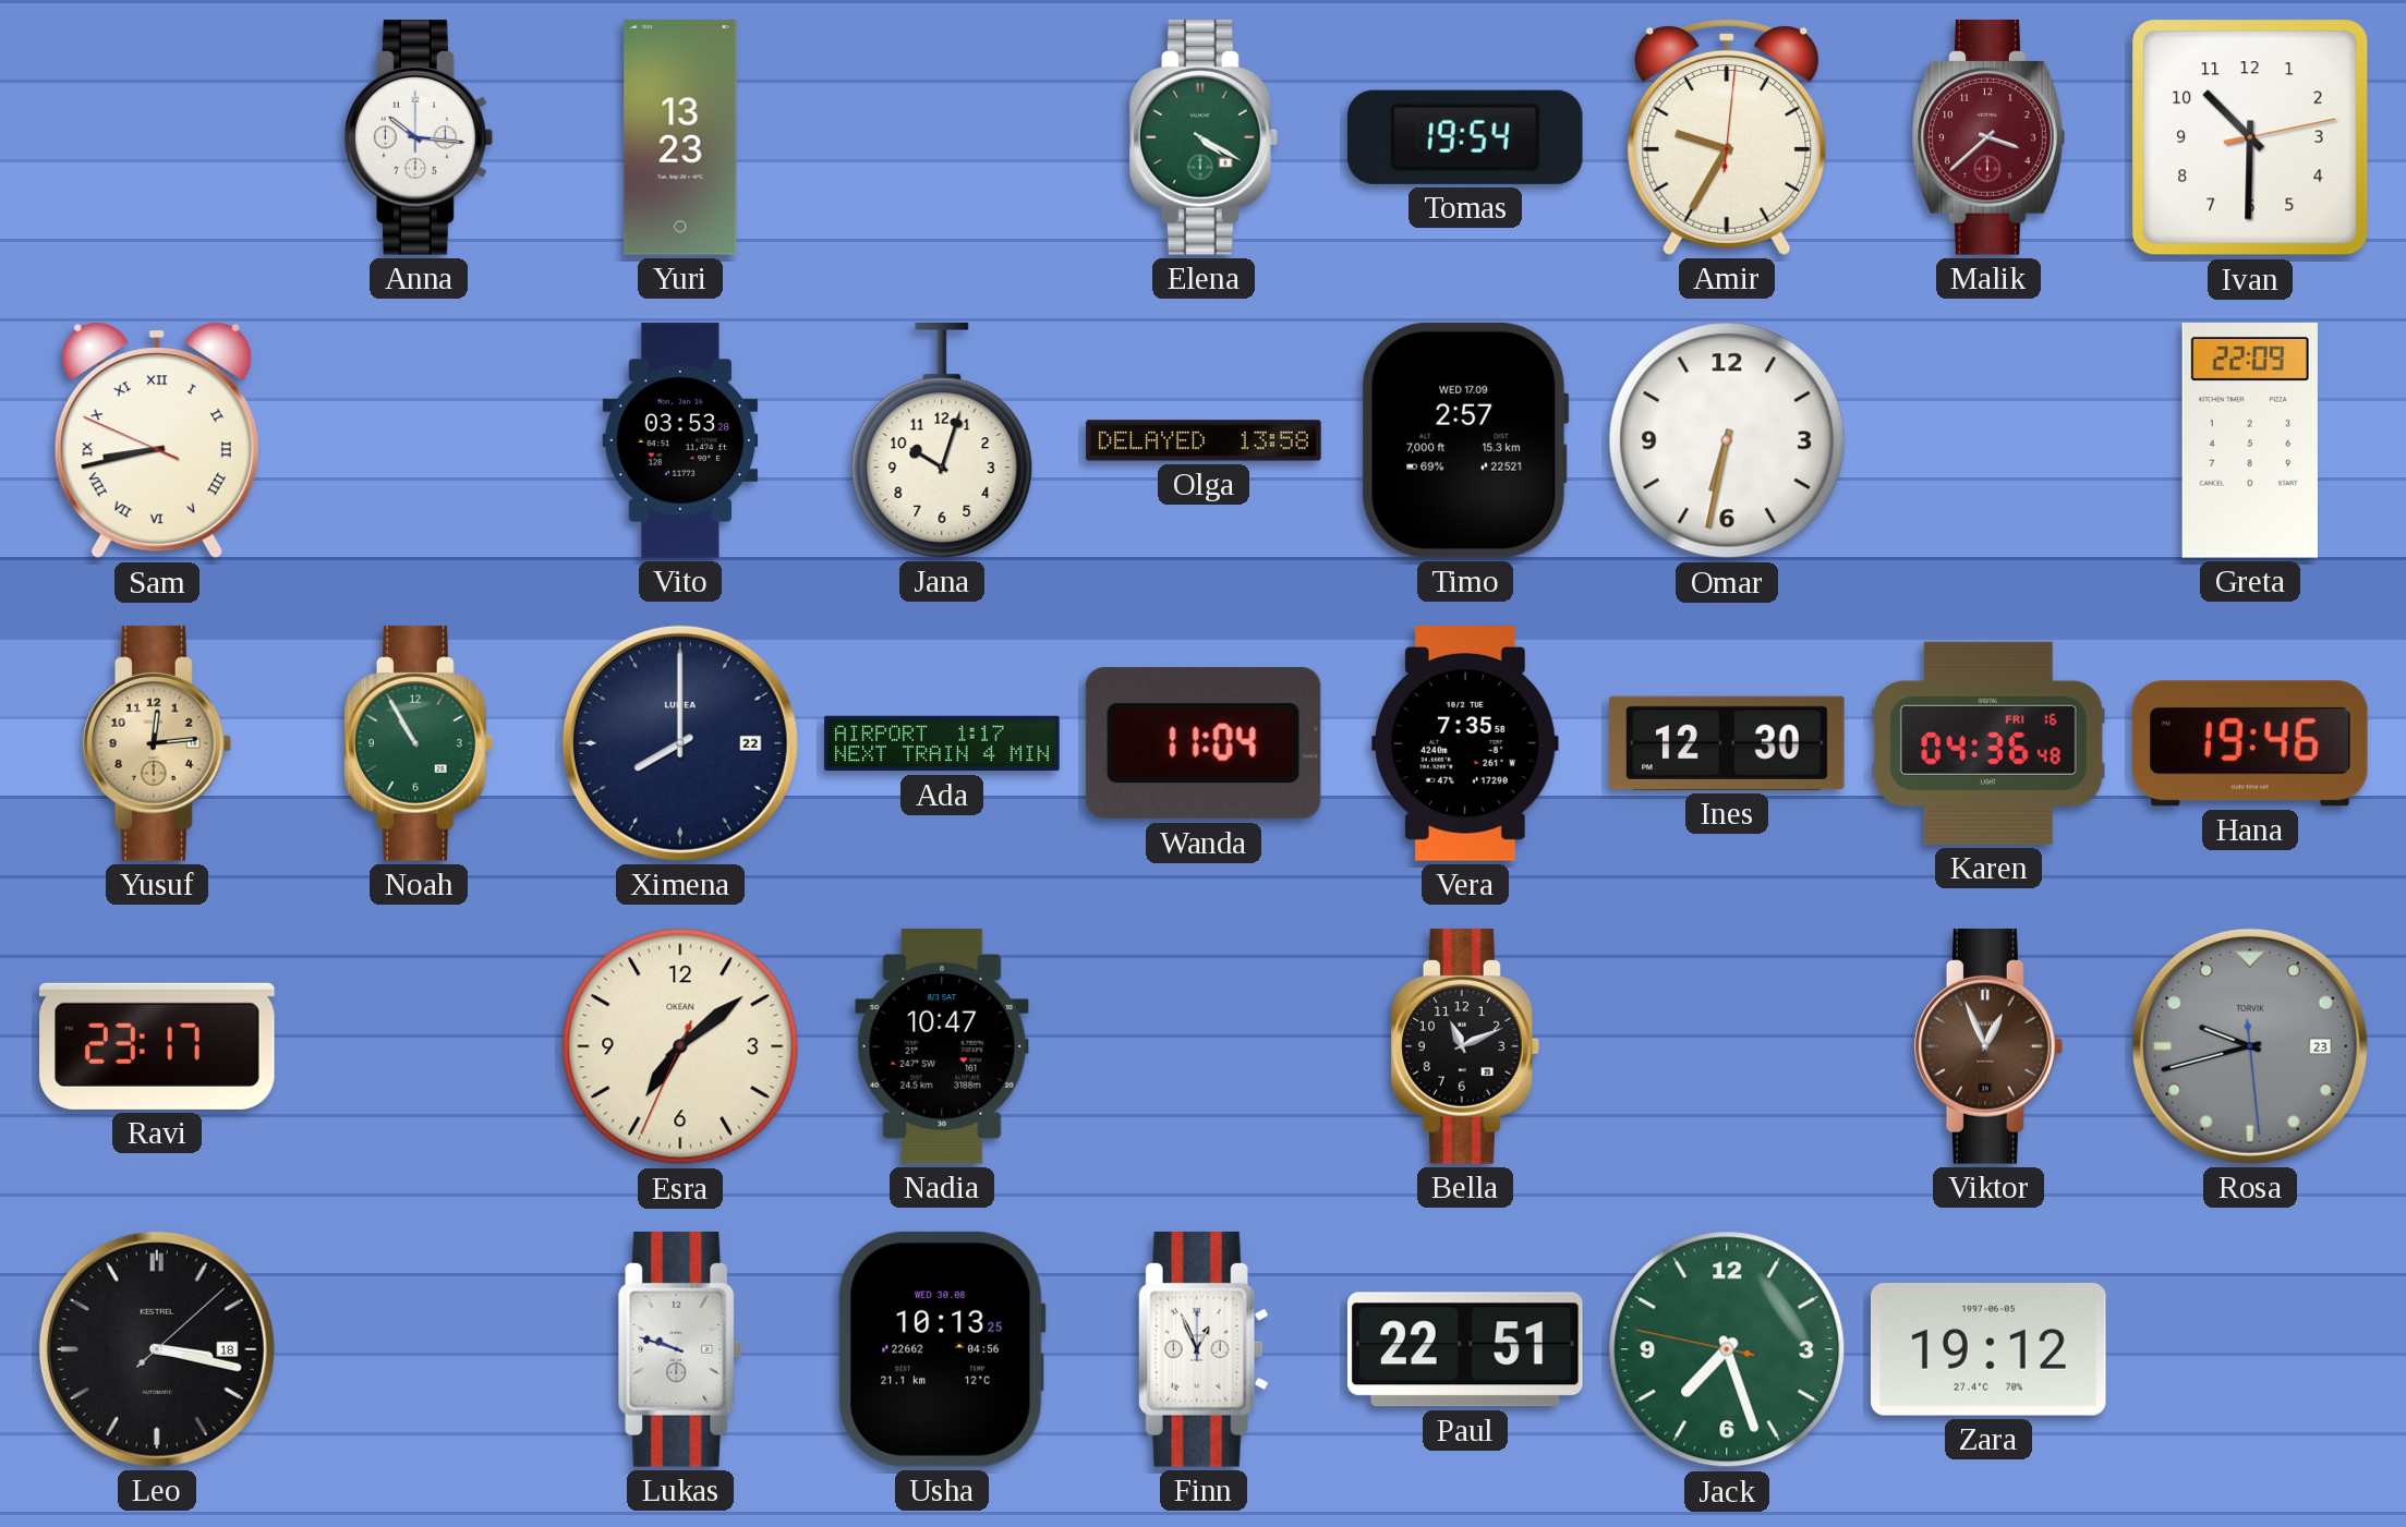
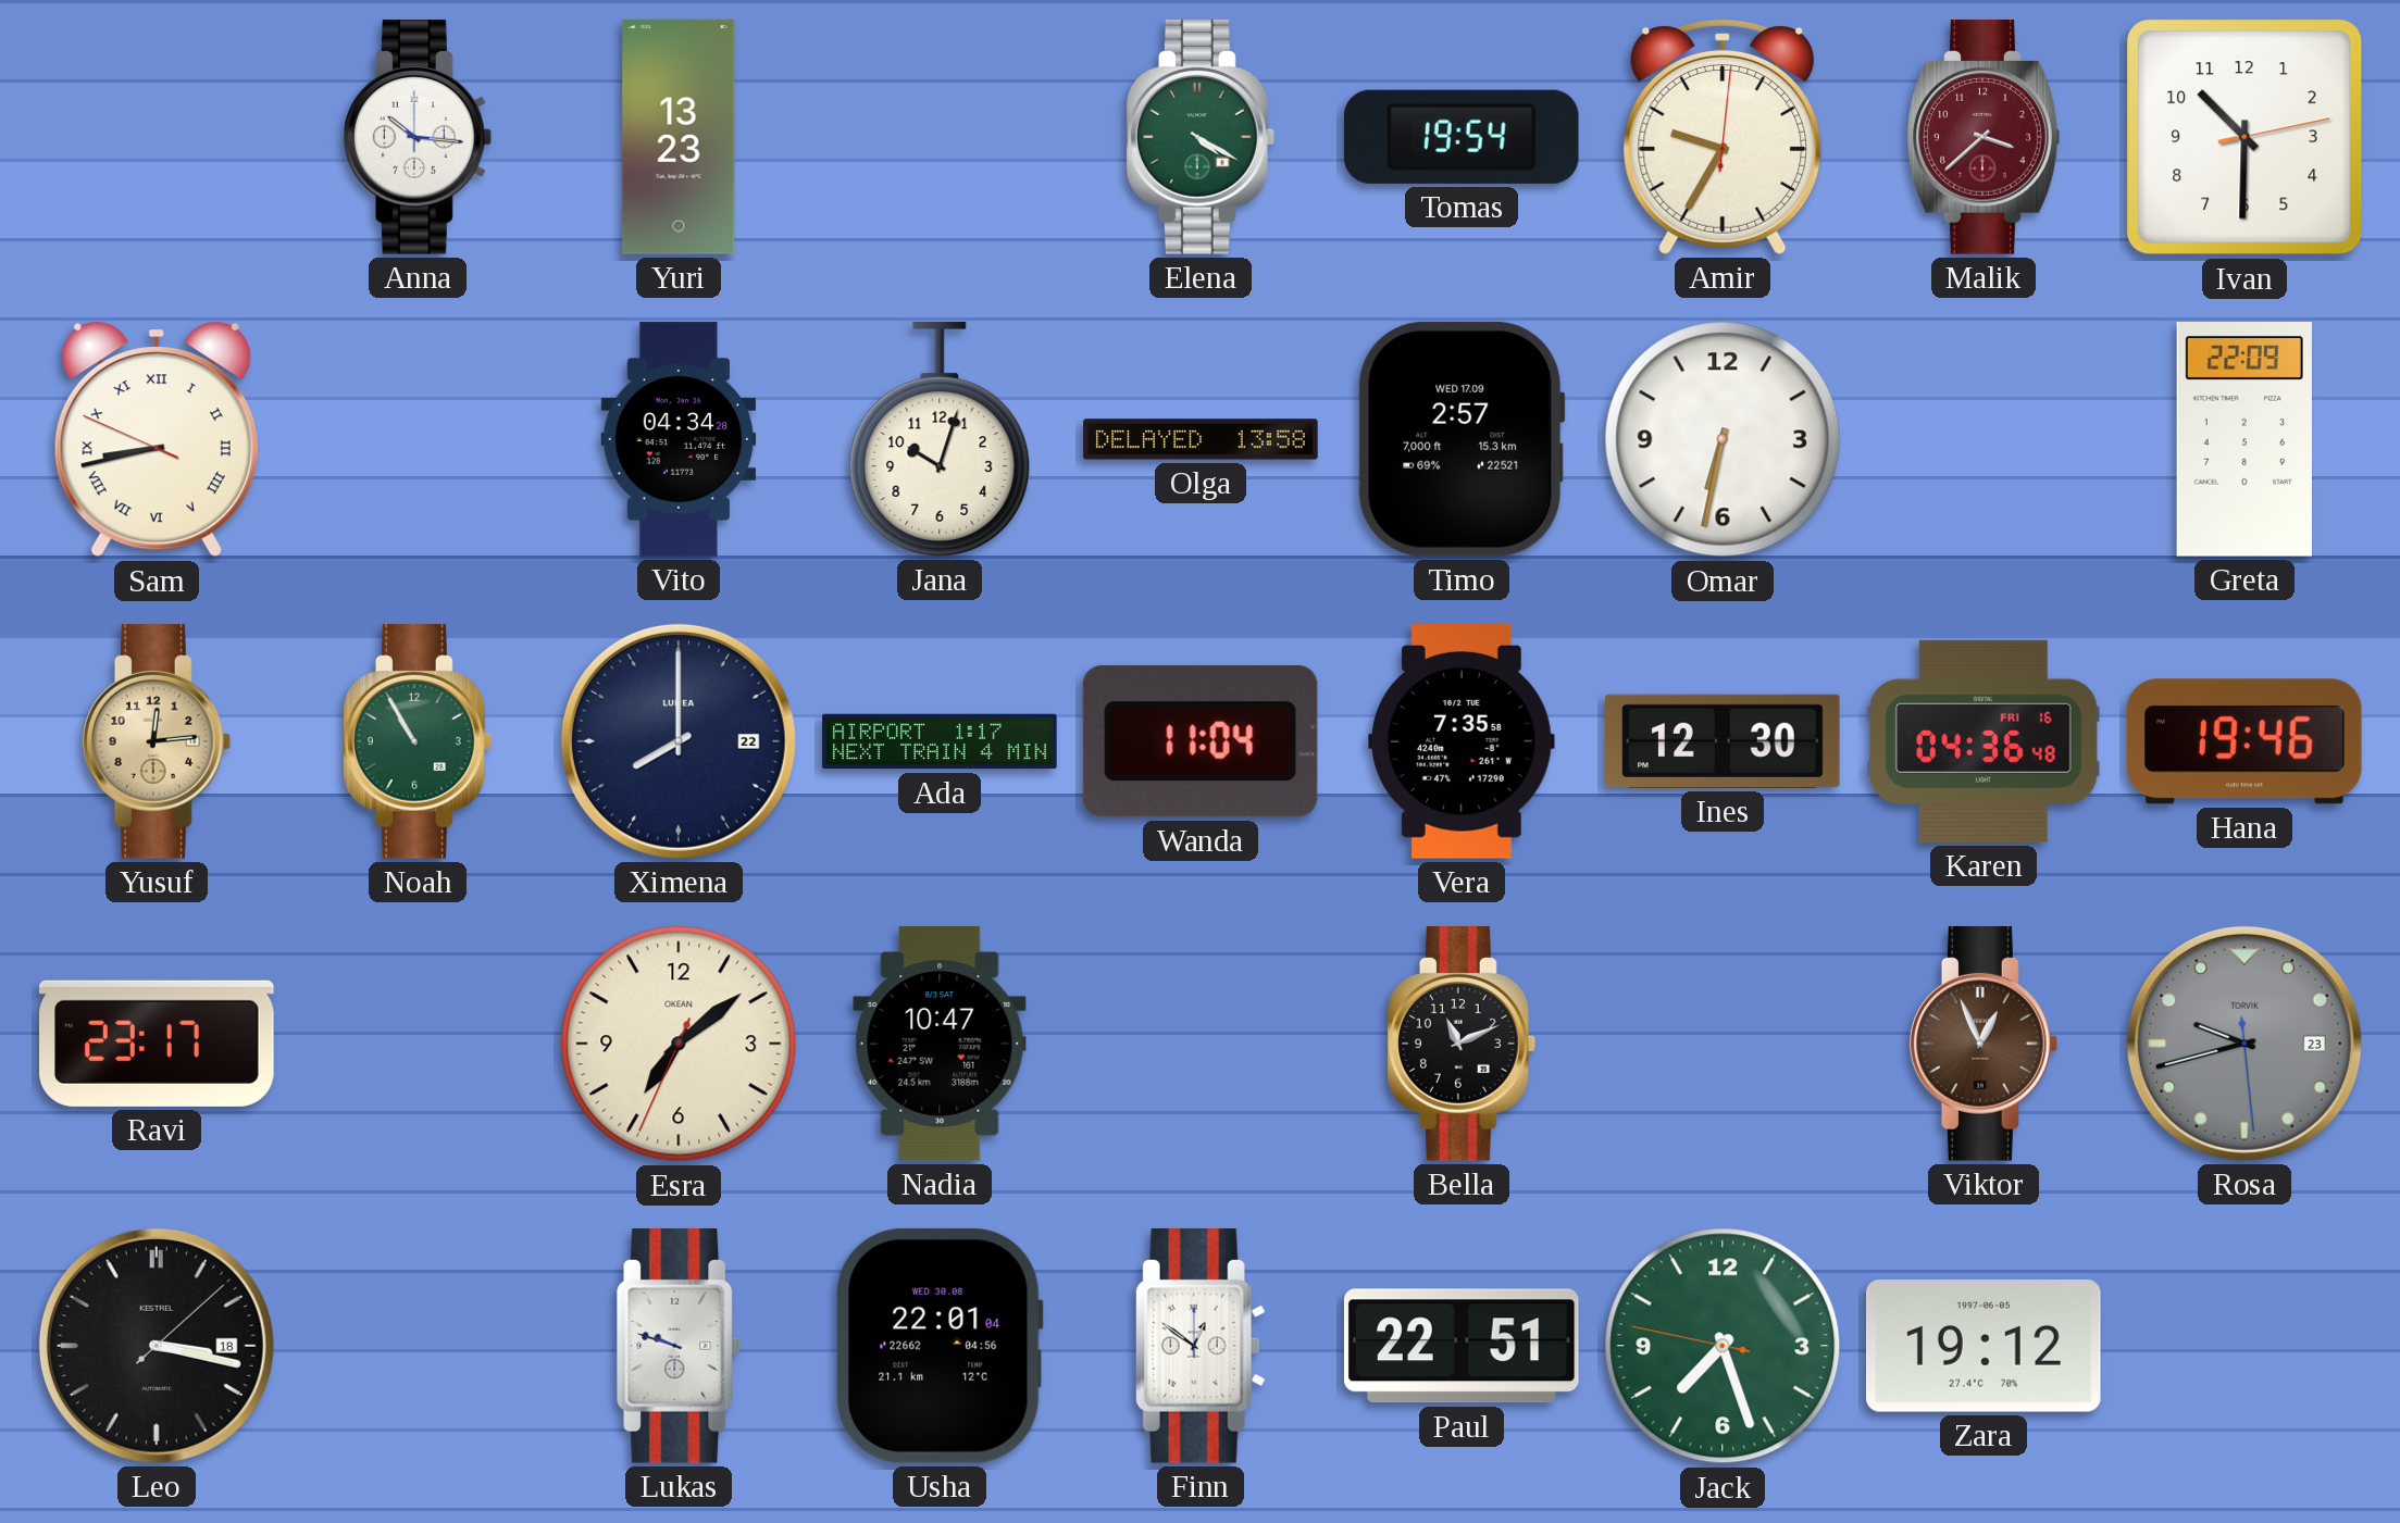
Vito: 03:53 -> 04:34
Usha: 10:13 -> 22:01
Finn: 12:56 -> 12:51
